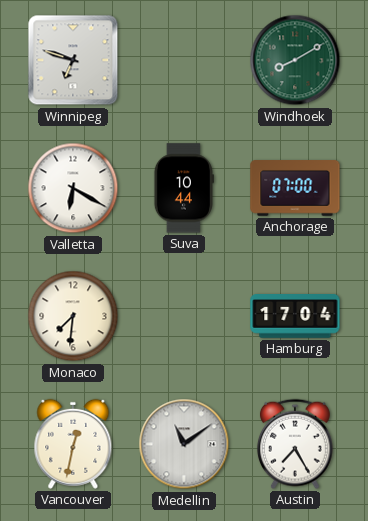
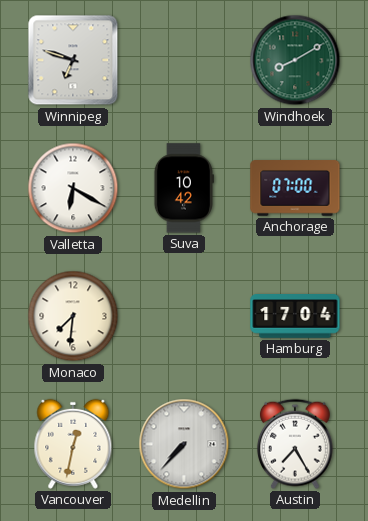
Suva: 10:44 -> 10:42
Medellin: 11:09 -> 7:37
